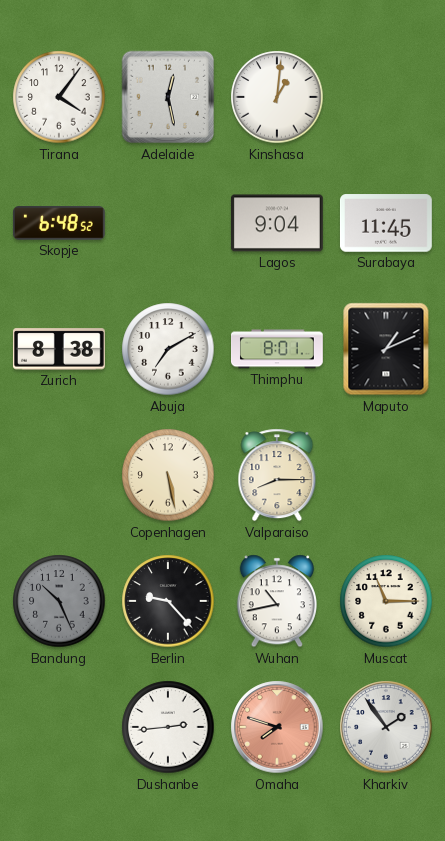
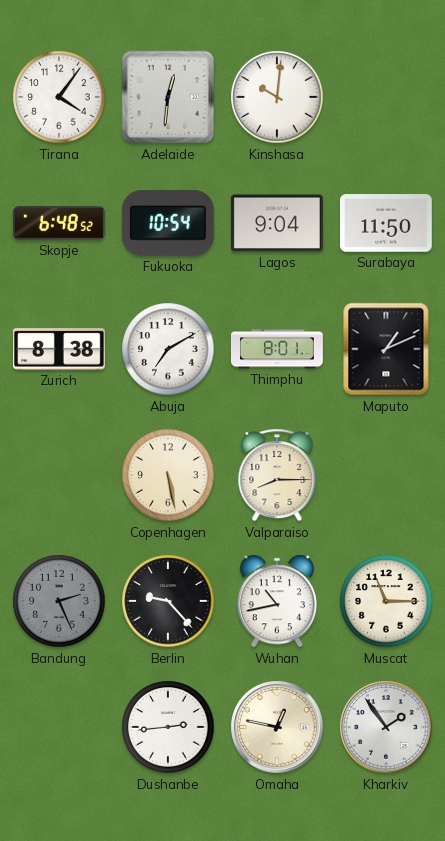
Adelaide: 12:28 -> 12:31
Kinshasa: 1:01 -> 10:01
Fukuoka: none -> 10:54
Surabaya: 11:45 -> 11:50
Bandung: 10:26 -> 2:26
Omaha: 7:48 -> 12:47
Omaha dial: salmon -> cream
